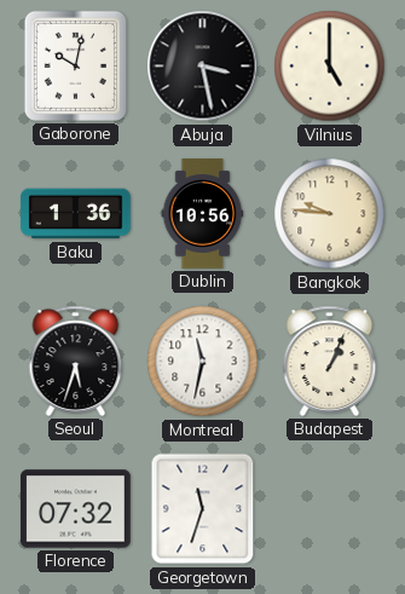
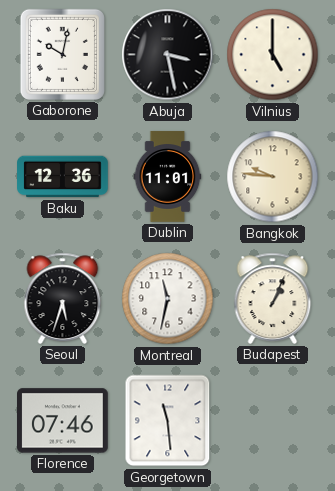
Baku: 1:36 -> 12:36
Dublin: 10:56 -> 11:01
Florence: 07:32 -> 07:46
Georgetown: 11:33 -> 11:29
